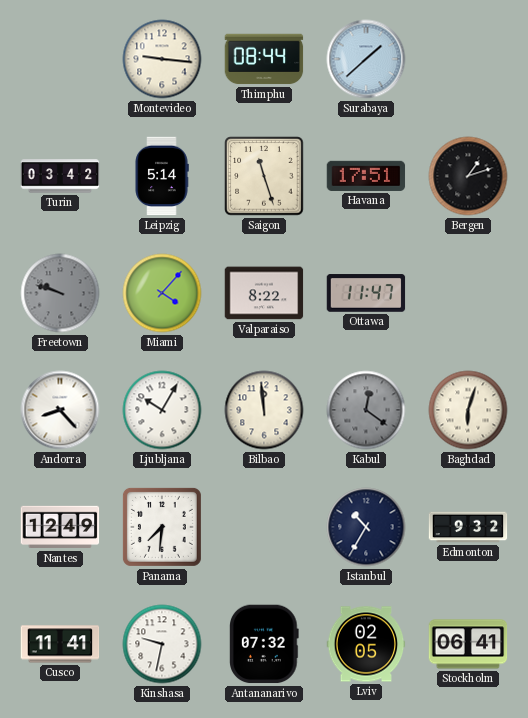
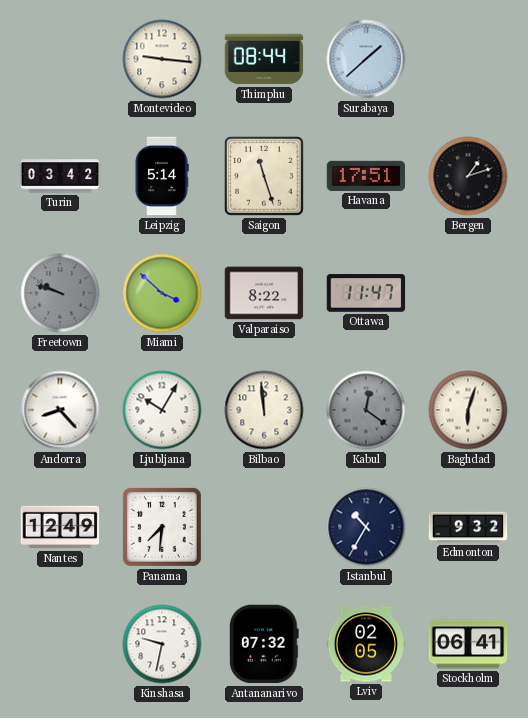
Miami: 4:07 -> 3:52
Cusco: 11:41 -> none
